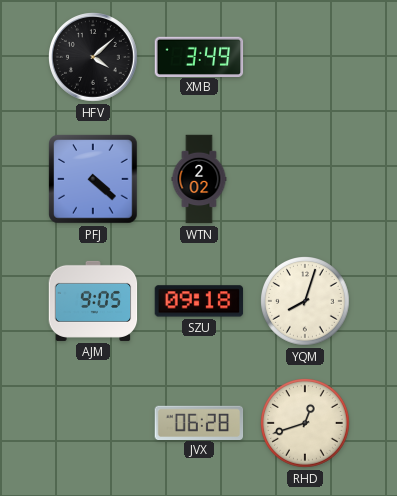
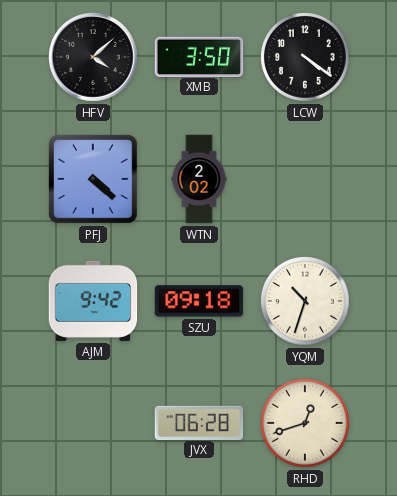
XMB: 3:49 -> 3:50
LCW: none -> 4:21
AJM: 9:05 -> 9:42
YQM: 8:03 -> 10:33
